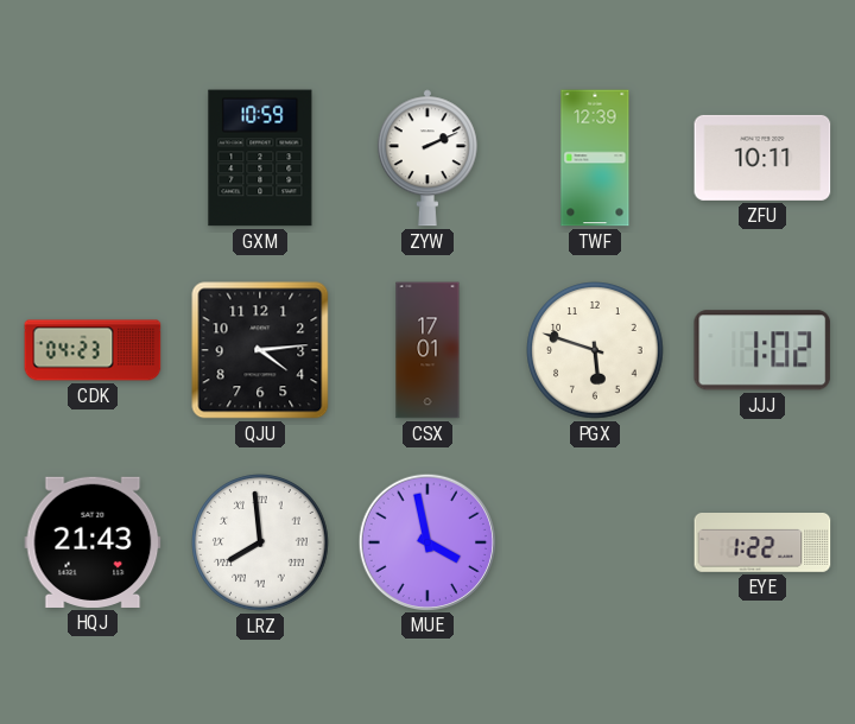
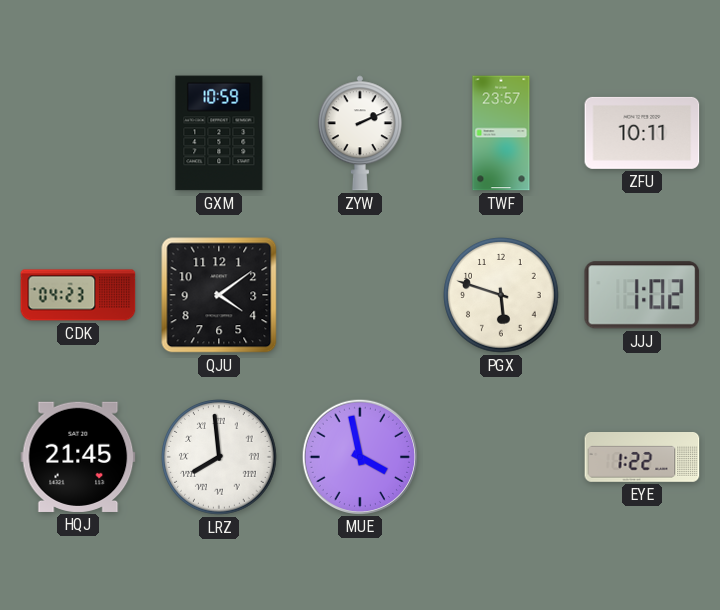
TWF: 12:39 -> 23:57
QJU: 4:14 -> 4:09
CSX: 17:01 -> none
HQJ: 21:43 -> 21:45
